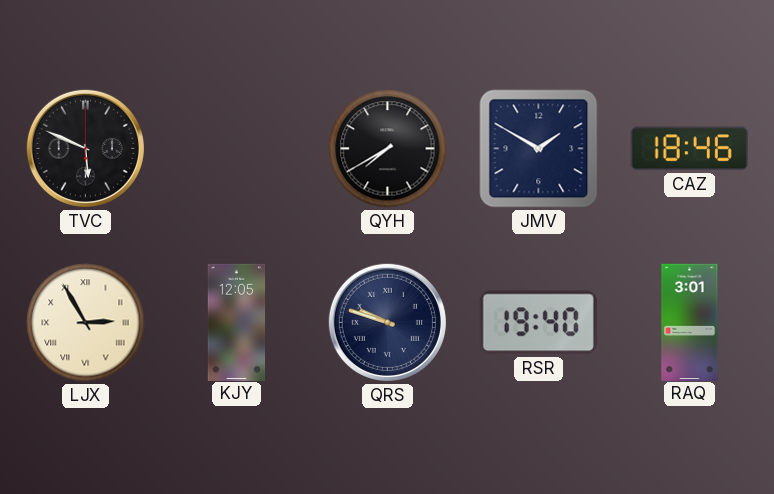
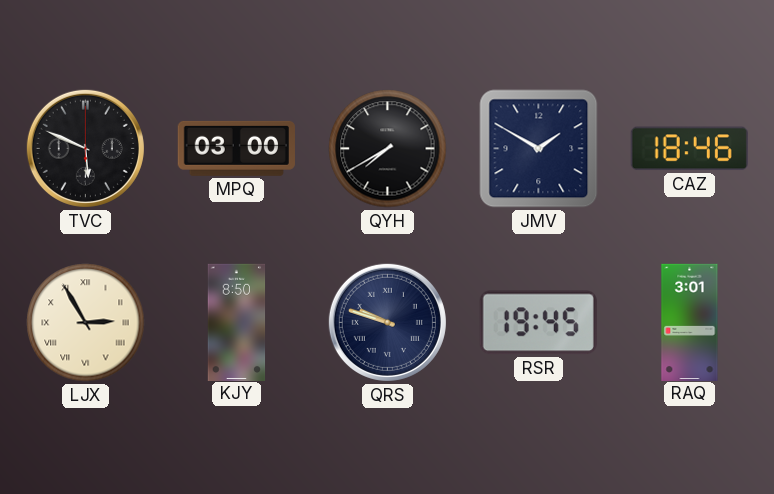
MPQ: none -> 03:00
KJY: 12:05 -> 8:50
RSR: 19:40 -> 19:45
